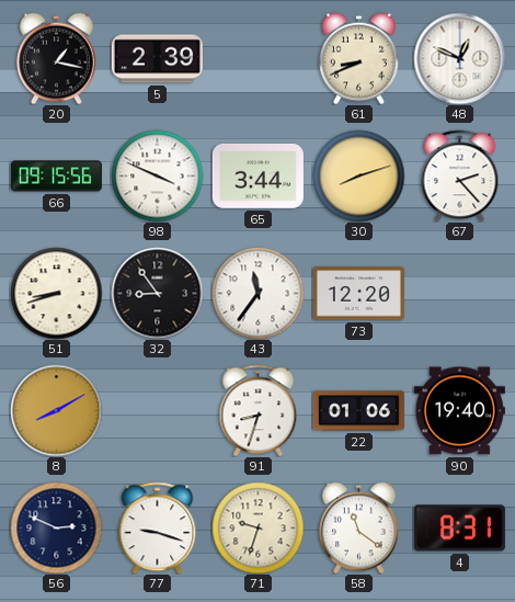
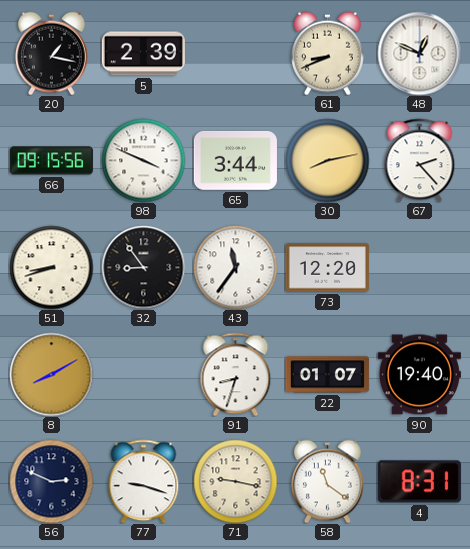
30: 8:12 -> 8:13
22: 01:06 -> 01:07
71: 9:33 -> 9:17
